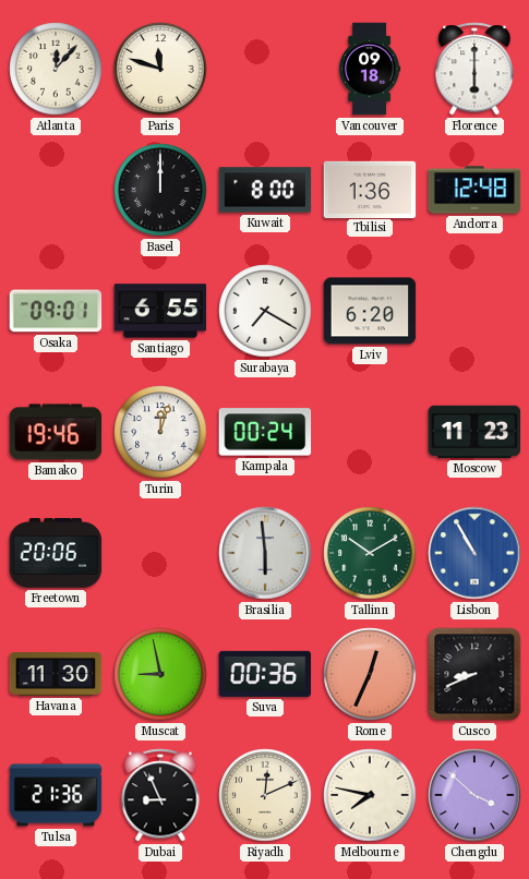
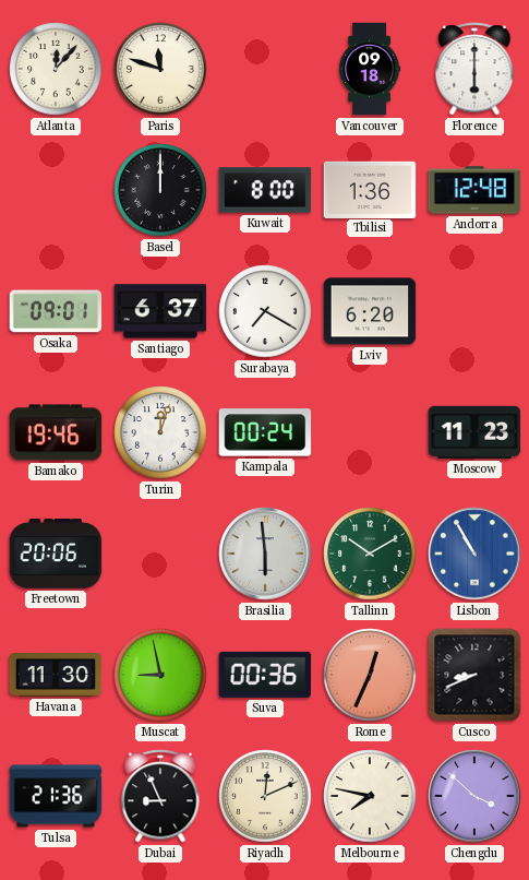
Santiago: 6:55 -> 6:37
